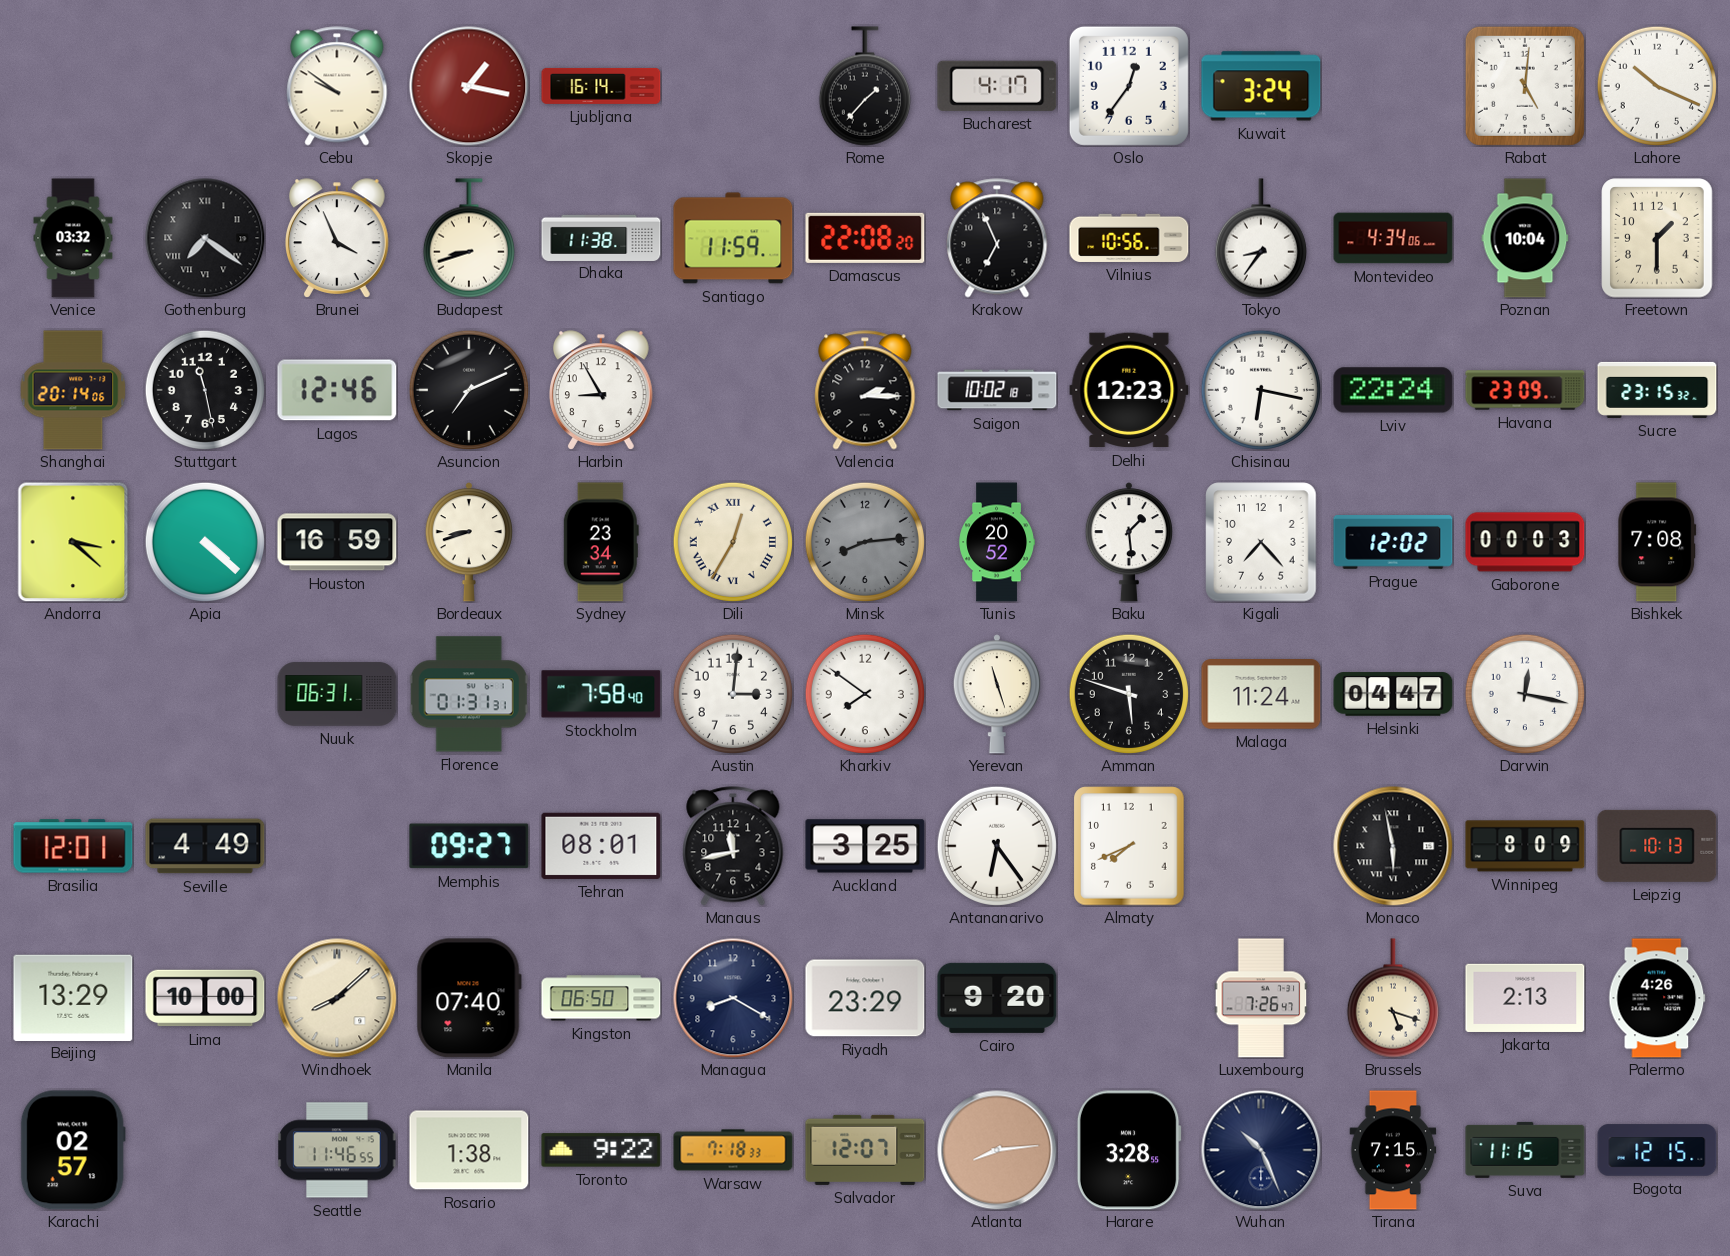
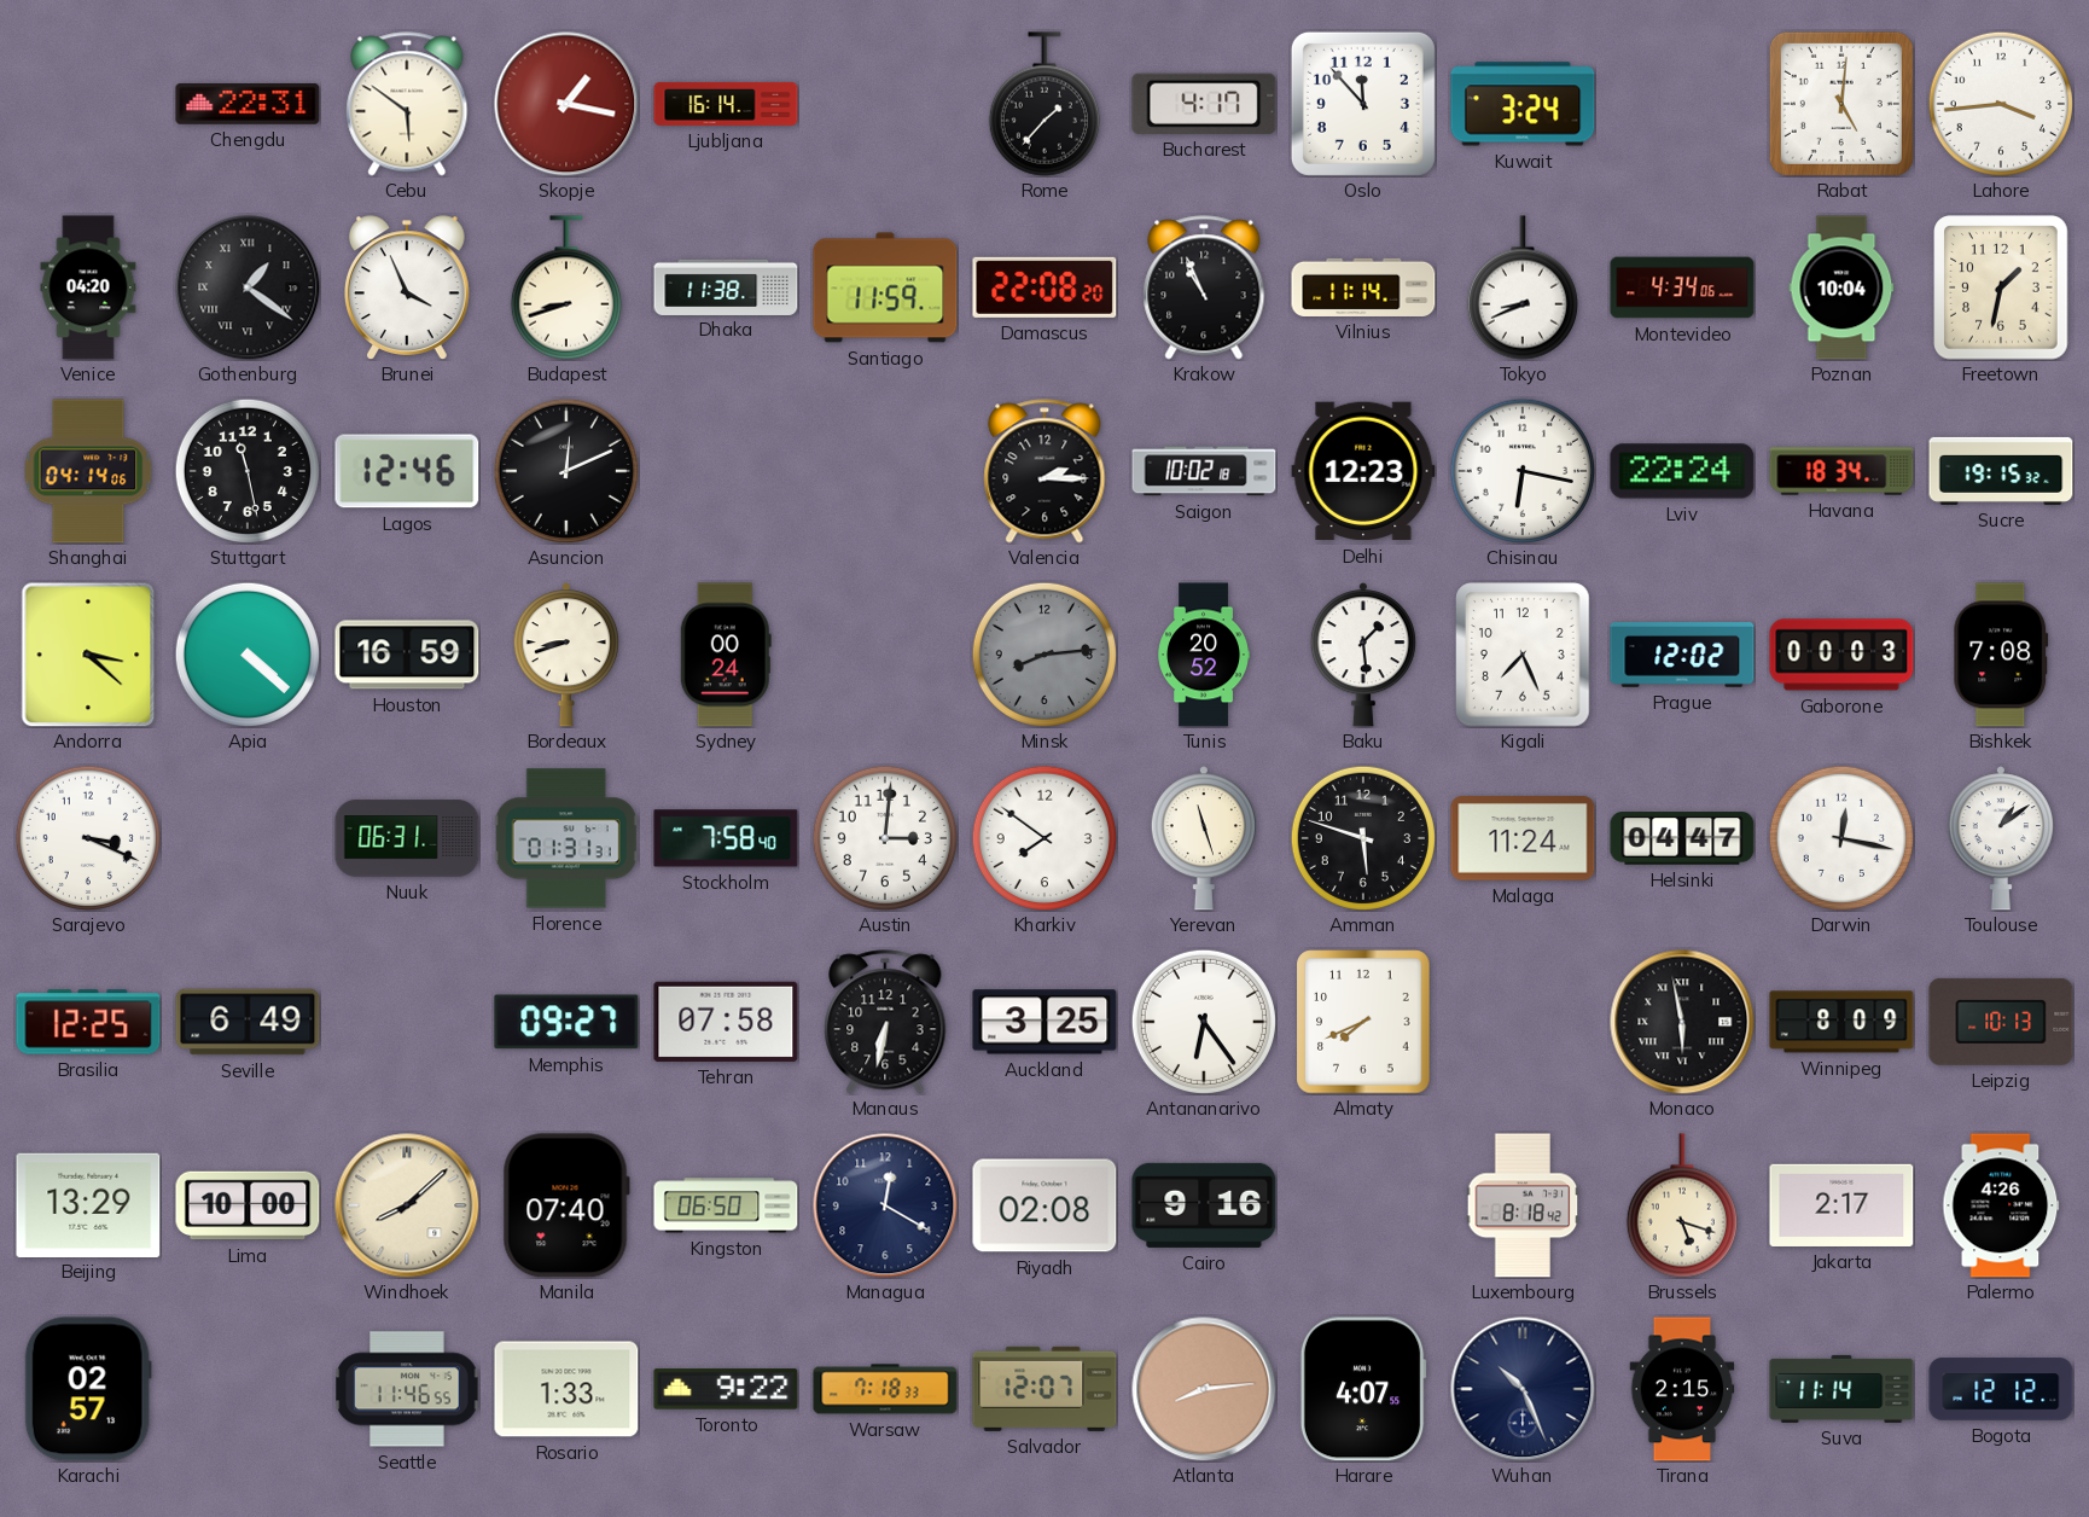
Chengdu: none -> 22:31
Cebu: 9:51 -> 5:51
Oslo: 12:36 -> 11:53
Lahore: 10:19 -> 3:44
Venice: 03:32 -> 04:20
Gothenburg: 7:21 -> 1:21
Krakow: 6:56 -> 10:56
Vilnius: 10:56 -> 11:14
Tokyo: 8:36 -> 8:41
Freetown: 1:30 -> 1:32
Shanghai: 20:14 -> 04:14
Asuncion: 7:11 -> 12:11
Harbin: 8:55 -> none
Havana: 23:09 -> 18:34
Sucre: 23:15 -> 19:15
Sydney: 23:34 -> 00:24
Dili: 12:35 -> none
Kigali: 7:23 -> 7:26
Sarajevo: none -> 3:19
Toulouse: none -> 1:09
Brasilia: 12:01 -> 12:25
Seville: 4:49 -> 6:49
Tehran: 08:01 -> 07:58
Manaus: 11:43 -> 6:32
Managua: 8:20 -> 12:20
Riyadh: 23:29 -> 02:08
Cairo: 9:20 -> 9:16
Luxembourg: 7:26 -> 8:18
Jakarta: 2:13 -> 2:17
Rosario: 1:38 -> 1:33
Harare: 3:28 -> 4:07
Tirana: 7:15 -> 2:15
Suva: 11:15 -> 11:14
Bogota: 12:15 -> 12:12
